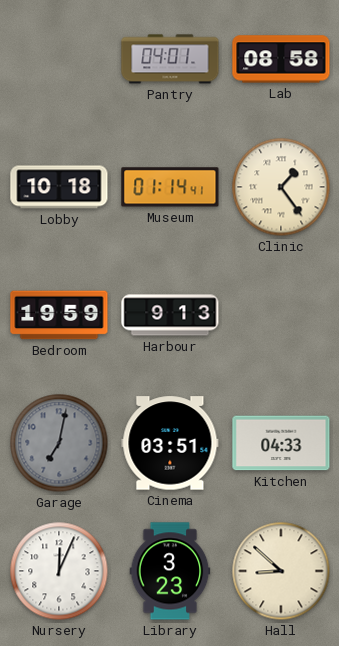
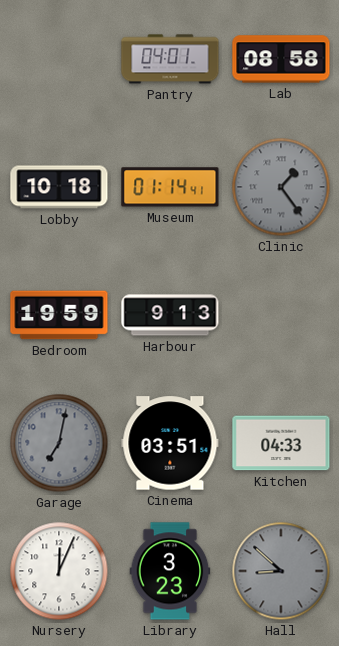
Clinic dial: cream -> grey
Hall dial: cream -> grey
